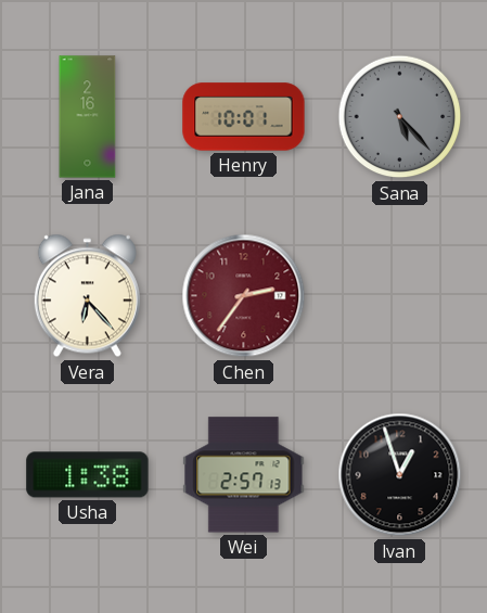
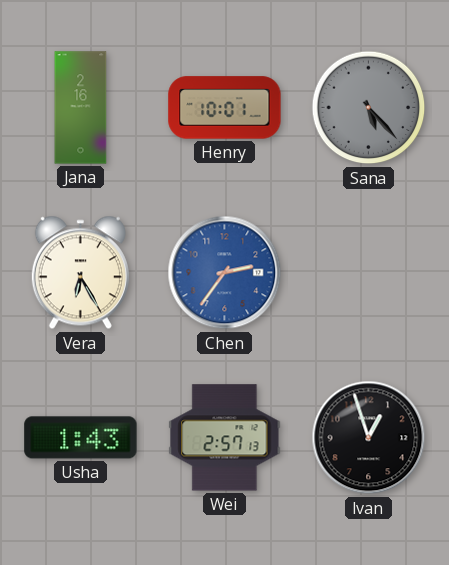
Vera: 6:23 -> 6:25
Chen dial: burgundy -> blue
Usha: 1:38 -> 1:43
